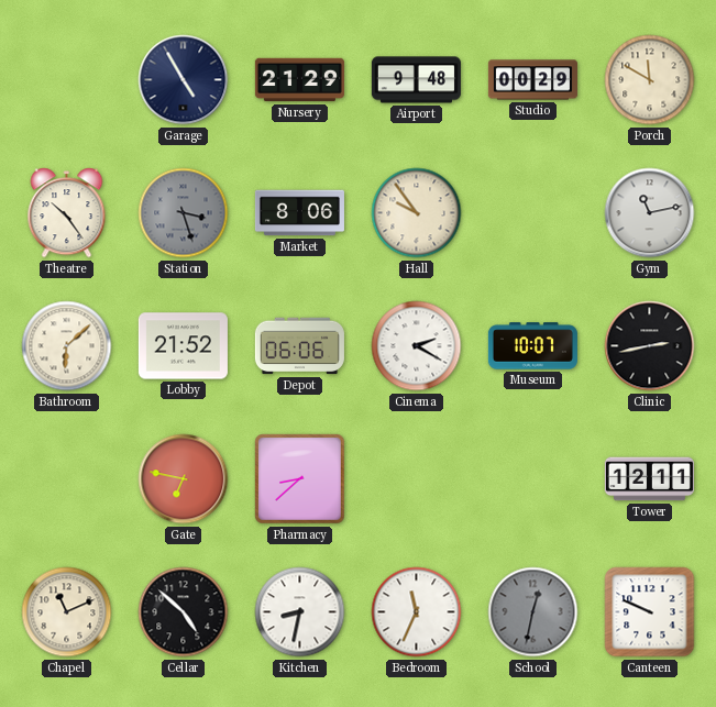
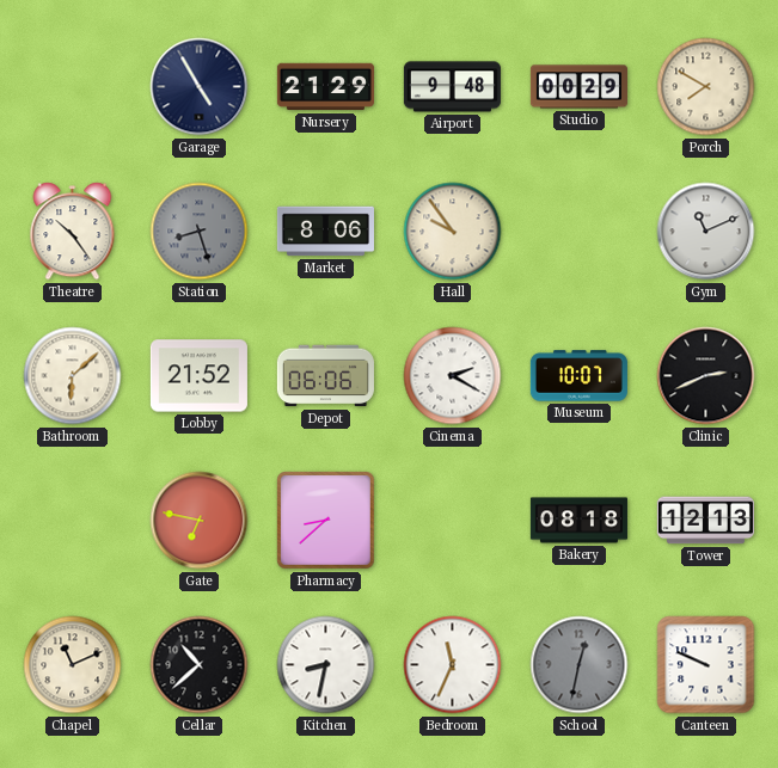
Porch: 11:50 -> 7:50
Station: 3:27 -> 8:27
Gym: 11:13 -> 11:11
Clinic: 2:43 -> 2:41
Bakery: none -> 08:18
Tower: 12:11 -> 12:13
Cellar: 4:52 -> 10:38
